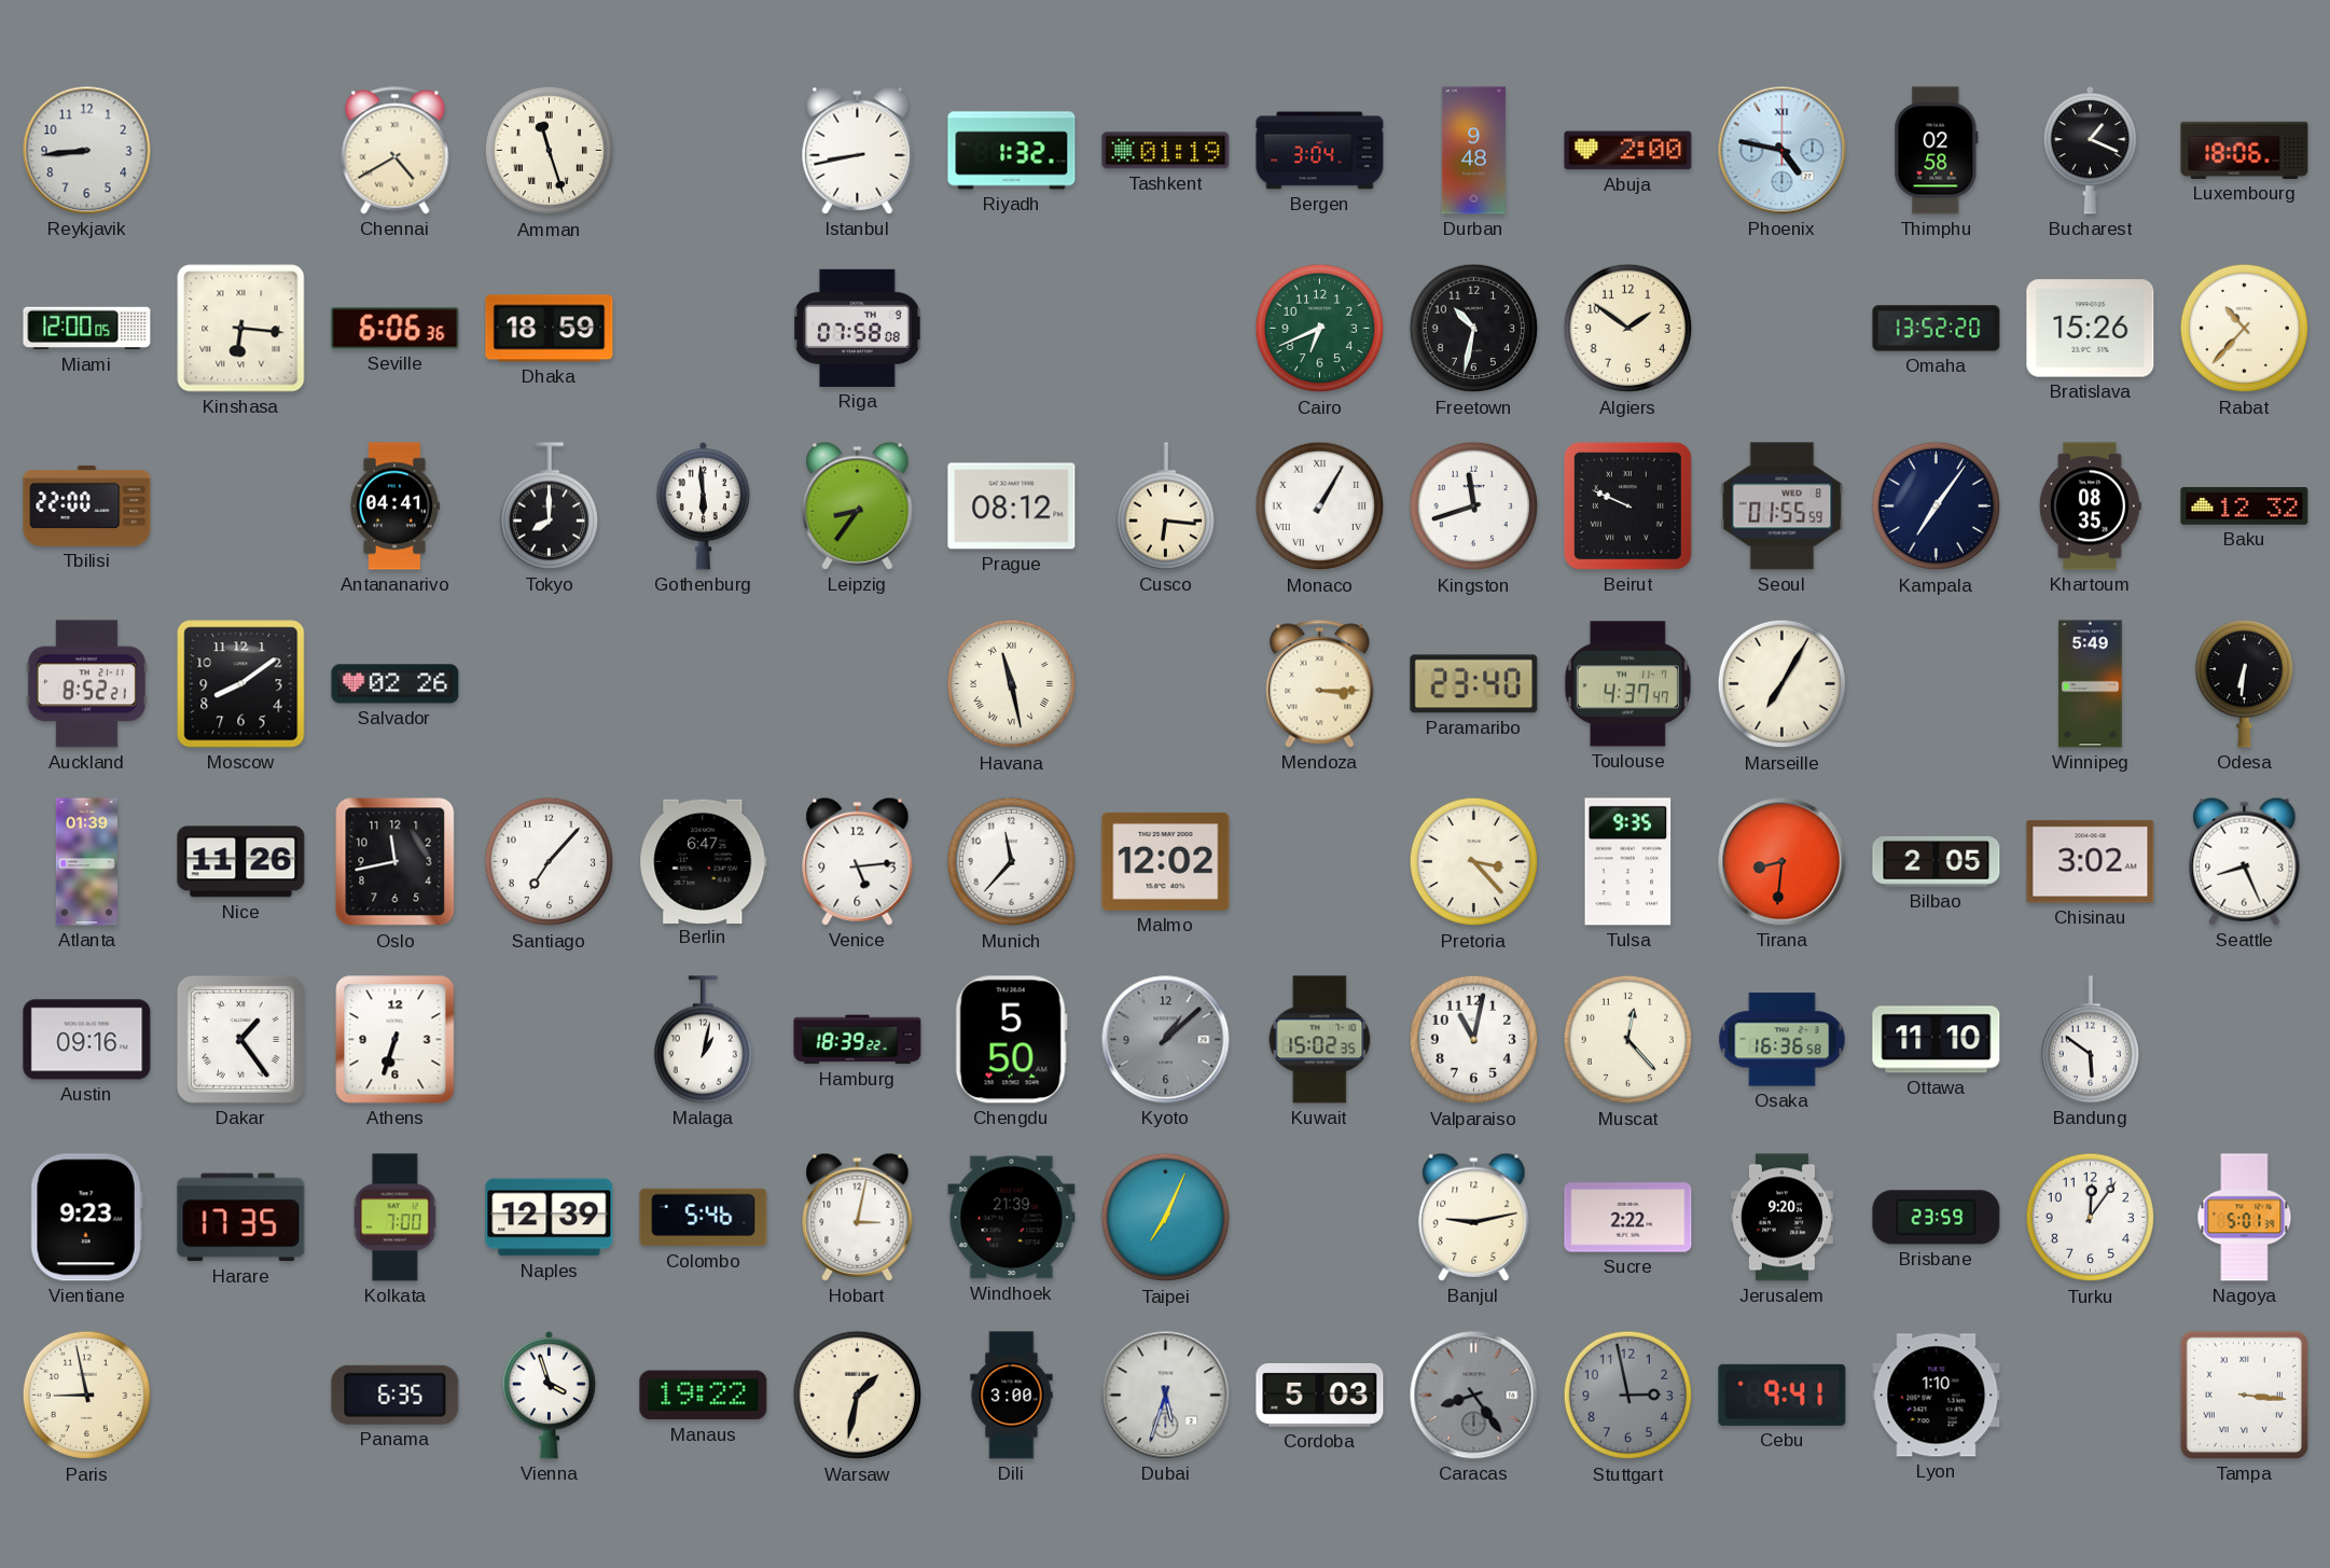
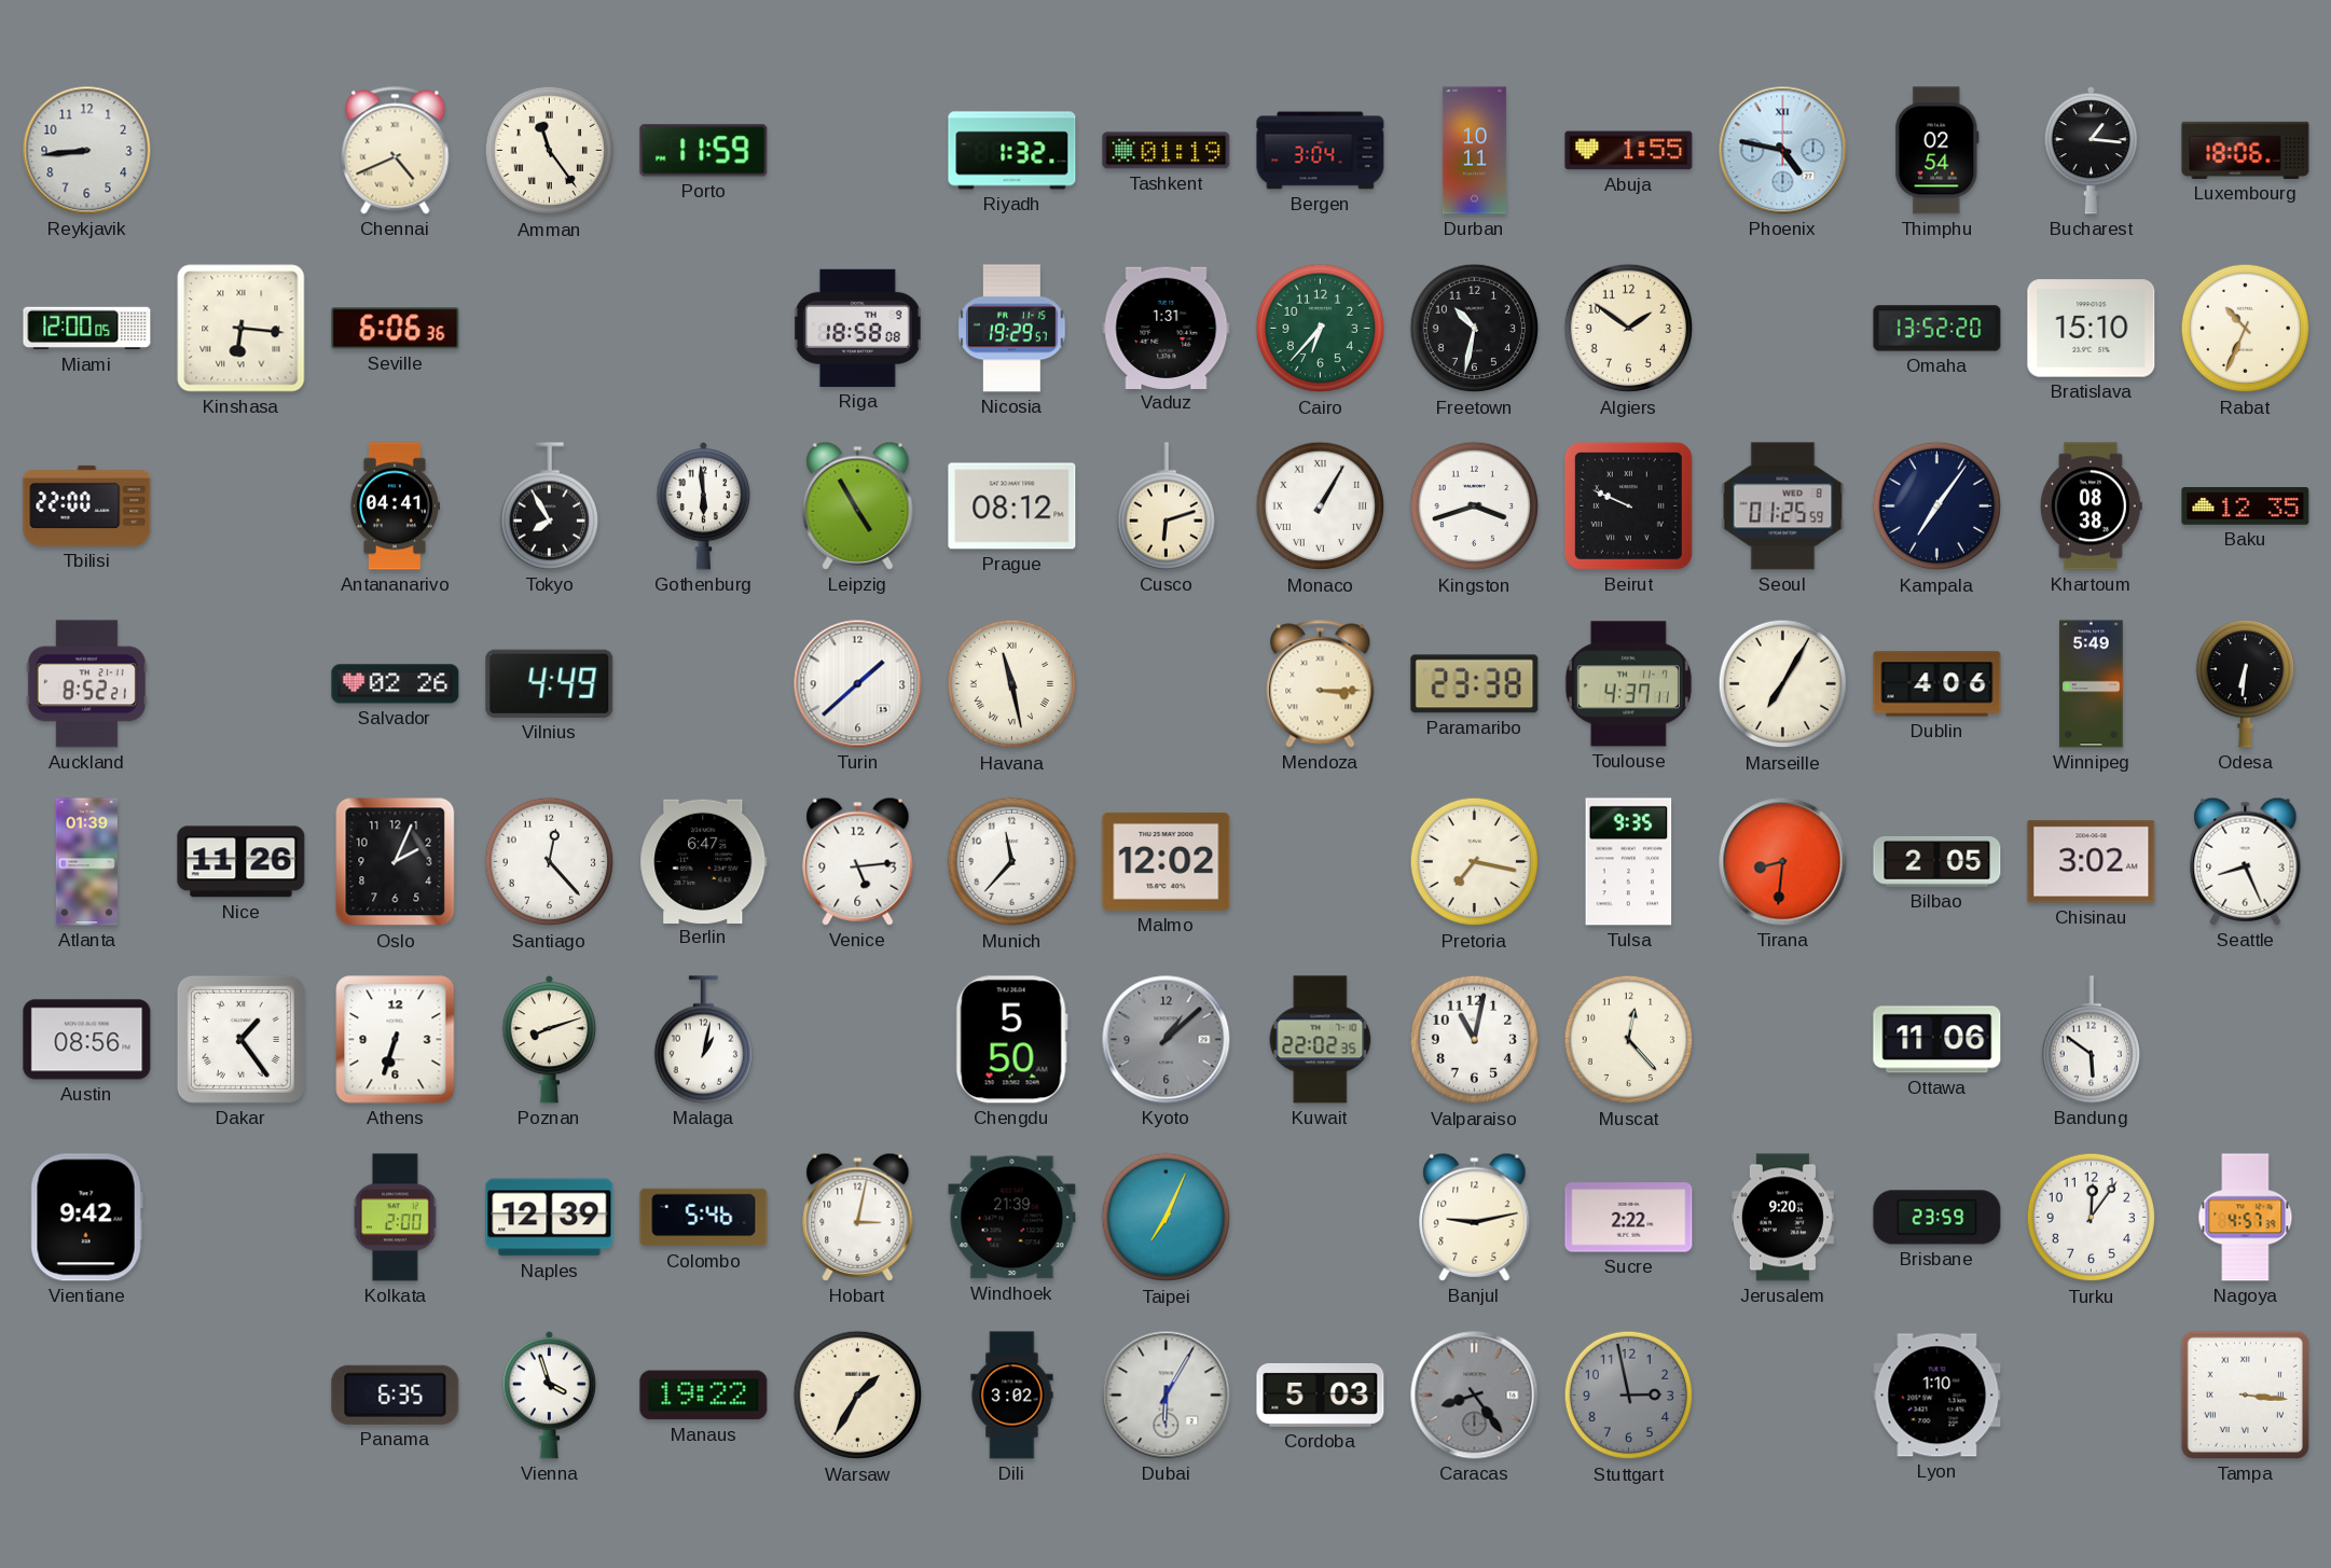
Chennai: 4:40 -> 4:41
Amman: 11:27 -> 11:24
Porto: none -> 11:59
Istanbul: 8:43 -> none
Durban: 9:48 -> 10:11
Abuja: 2:00 -> 1:55
Thimphu: 02:58 -> 02:54
Bucharest: 1:19 -> 1:16
Dhaka: 18:59 -> none
Riga: 07:58 -> 18:58
Nicosia: none -> 19:29
Vaduz: none -> 1:31
Cairo: 6:41 -> 6:37
Bratislava: 15:26 -> 15:10
Rabat: 10:37 -> 10:34
Tokyo: 8:00 -> 7:55
Leipzig: 8:36 -> 4:55
Cusco: 6:16 -> 6:12
Kingston: 11:42 -> 3:42
Seoul: 01:55 -> 01:25
Khartoum: 08:35 -> 08:38
Baku: 12:32 -> 12:35
Moscow: 8:09 -> none
Vilnius: none -> 4:49
Turin: none -> 1:38
Paramaribo: 23:40 -> 23:38
Toulouse: 4:37:47 -> 4:37:11
Dublin: none -> 4:06
Oslo: 11:43 -> 2:04
Santiago: 7:07 -> 12:23
Pretoria: 3:23 -> 7:17
Austin: 09:16 -> 08:56
Poznan: none -> 8:12
Hamburg: 18:39 -> none
Kuwait: 15:02 -> 22:02
Osaka: 16:36 -> none
Ottawa: 11:10 -> 11:06
Vientiane: 9:23 -> 9:42
Harare: 17:35 -> none
Kolkata: 7:00 -> 2:00
Nagoya: 5:01 -> 4:57
Paris: 8:58 -> none
Warsaw: 1:32 -> 1:35
Dili: 3:00 -> 3:02
Dubai: 5:33 -> 6:05
Cebu: 9:41 -> none
